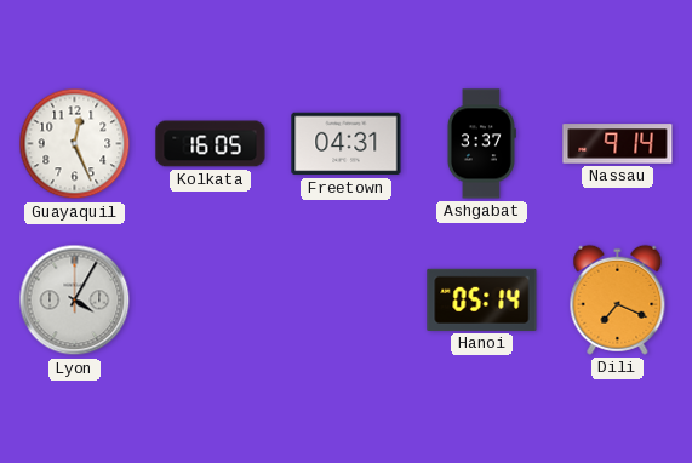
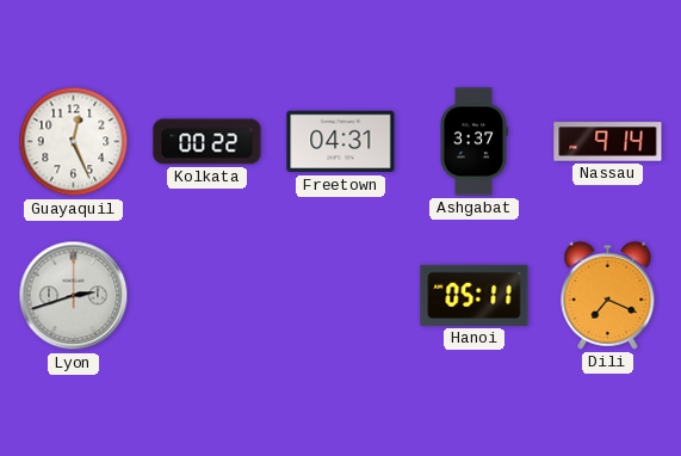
Kolkata: 16:05 -> 00:22
Lyon: 4:05 -> 2:42
Hanoi: 05:14 -> 05:11
